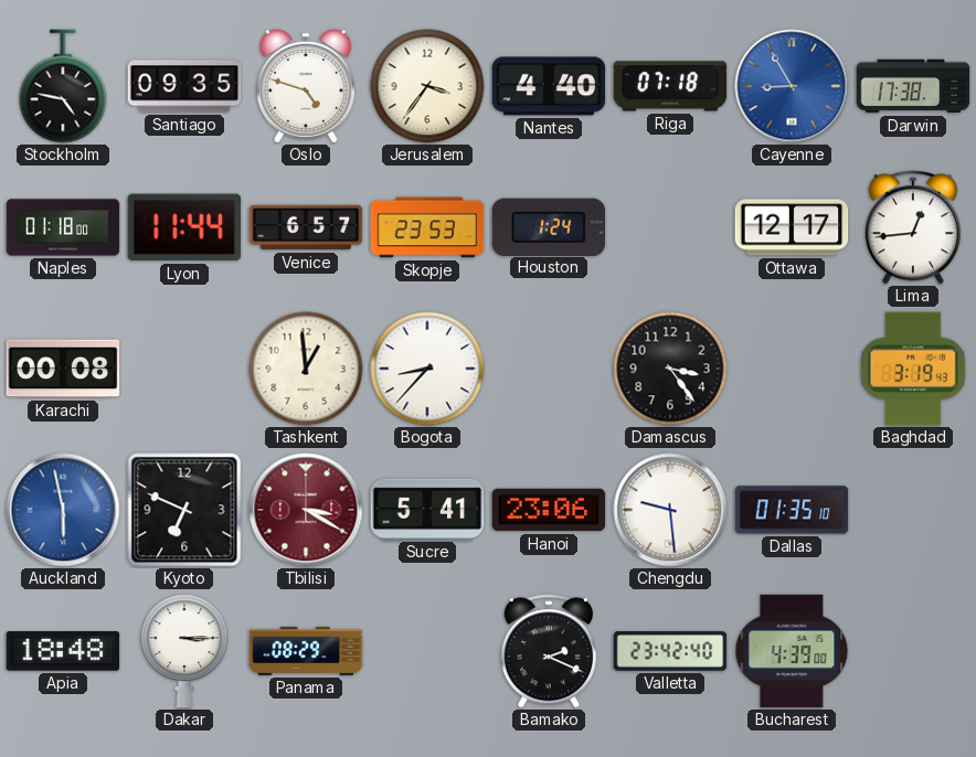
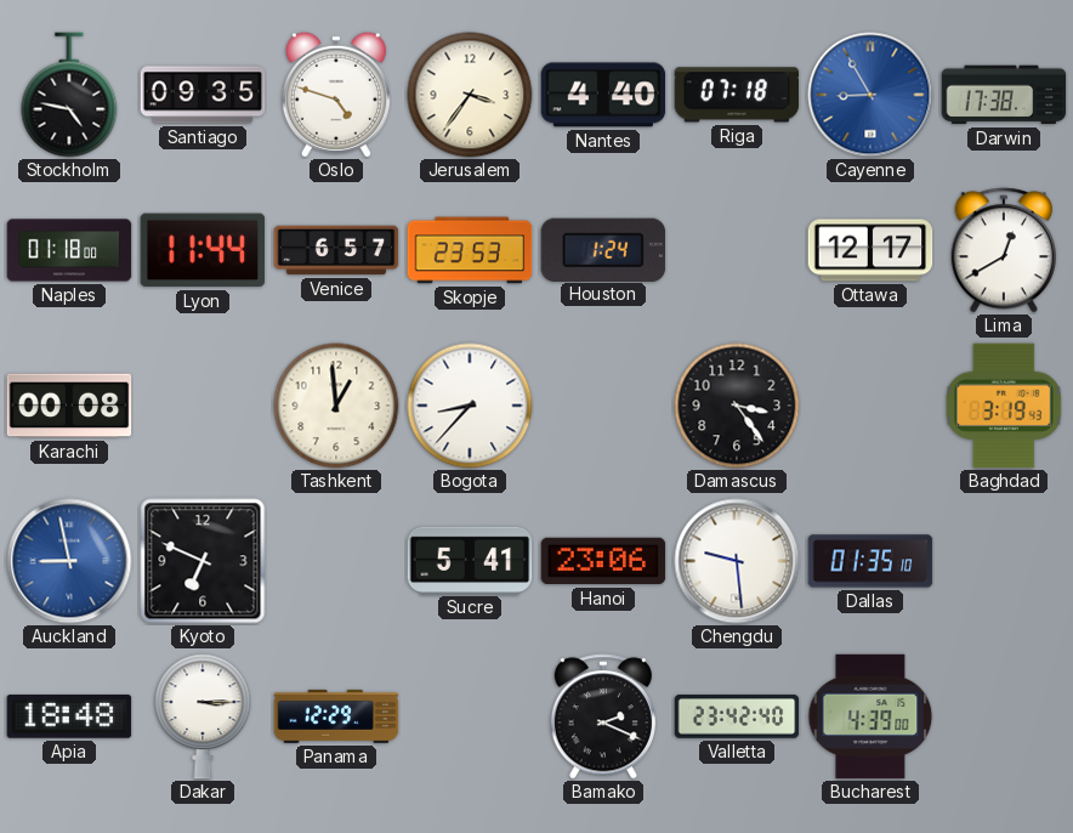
Lima: 12:44 -> 12:40
Auckland: 5:58 -> 8:58
Tbilisi: 3:20 -> none
Panama: 08:29 -> 12:29
